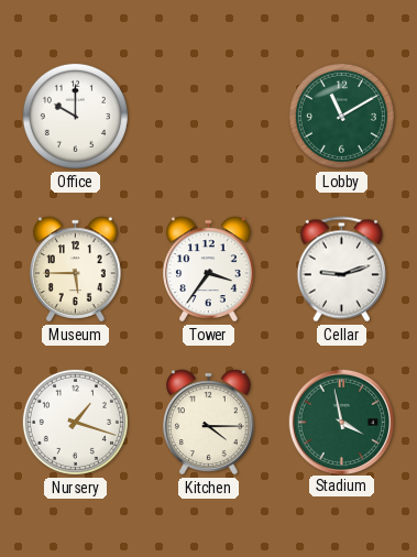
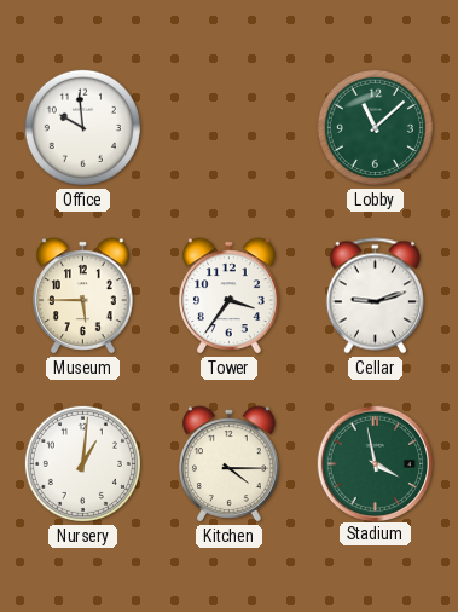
Office: 10:00 -> 9:59
Lobby: 11:10 -> 11:08
Nursery: 1:18 -> 1:01
